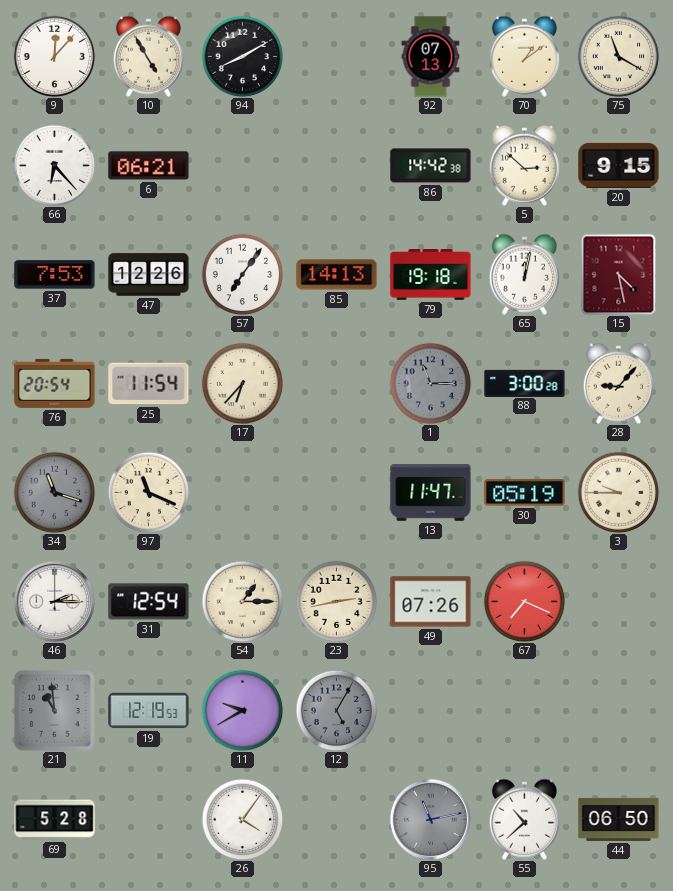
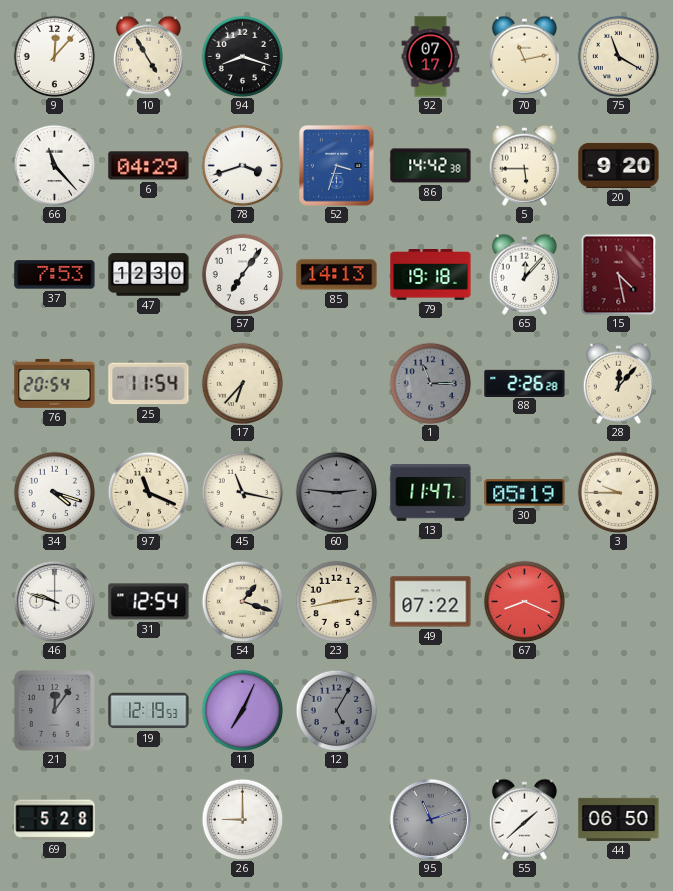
94: 8:10 -> 8:18
92: 07:13 -> 07:17
70: 1:09 -> 11:13
66: 6:23 -> 11:23
6: 06:21 -> 04:29
78: none -> 3:42
52: none -> 3:33
5: 2:52 -> 5:45
20: 9:15 -> 9:20
47: 12:26 -> 12:30
65: 12:02 -> 12:07
88: 3:00 -> 2:26
28: 9:07 -> 12:07
34: 11:18 -> 4:18
34 dial: grey -> white
45: none -> 11:17
60: none -> 2:46
46: 2:15 -> 9:48
54: 1:15 -> 1:18
49: 07:26 -> 07:22
67: 7:19 -> 8:19
21: 10:59 -> 12:06
11: 9:40 -> 7:04
26: 4:06 -> 9:00
95: 11:13 -> 11:12
55: 10:38 -> 1:38
